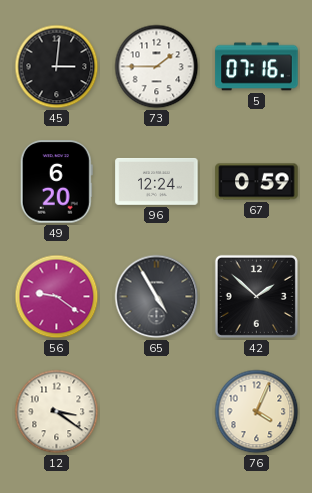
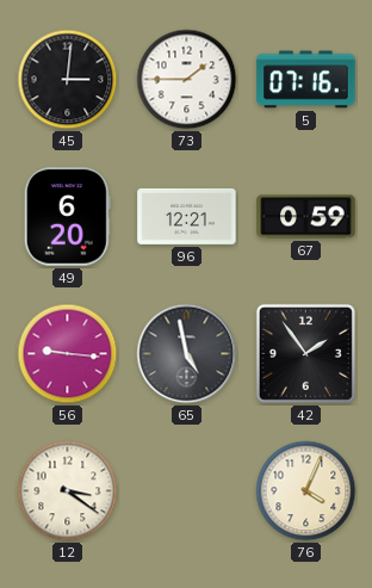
96: 12:24 -> 12:21
56: 9:21 -> 9:16
65: 4:55 -> 4:58
42: 1:52 -> 1:54
